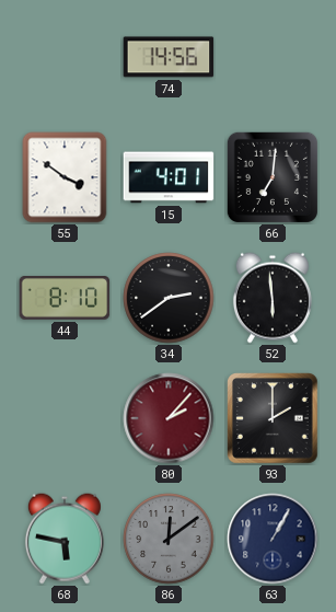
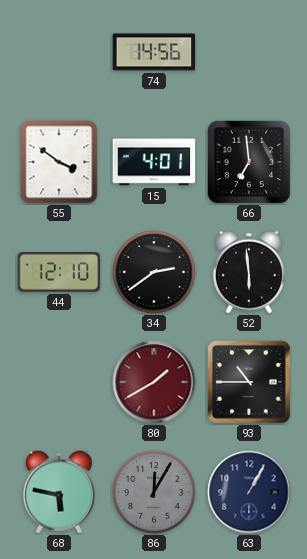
66: 7:01 -> 6:59
44: 8:10 -> 12:10
80: 2:07 -> 1:40
93: 2:00 -> 10:45
86: 12:09 -> 12:05
